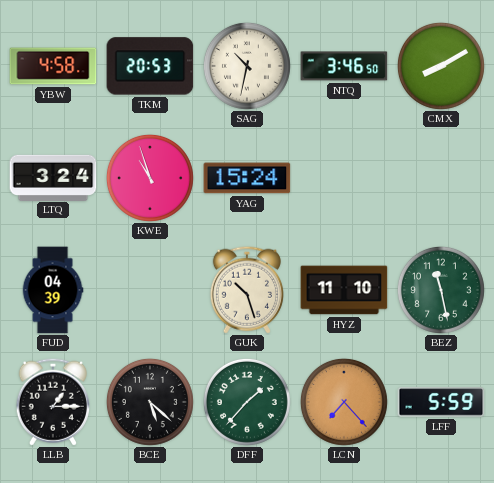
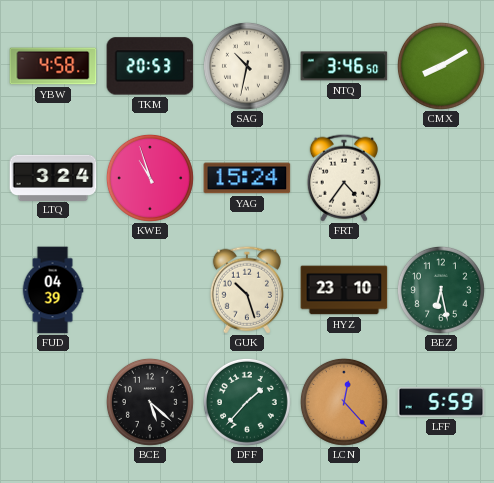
FRT: none -> 4:36
HYZ: 11:10 -> 23:10
BEZ: 11:28 -> 6:28
LLB: 1:15 -> none
LCN: 7:23 -> 12:23
